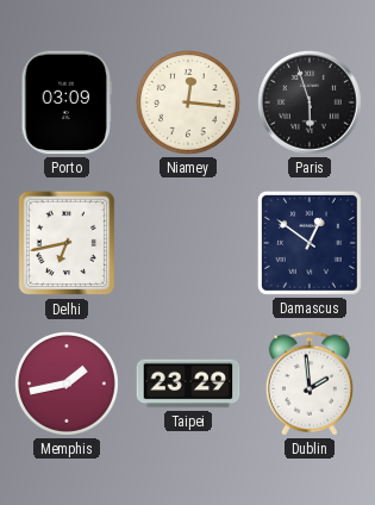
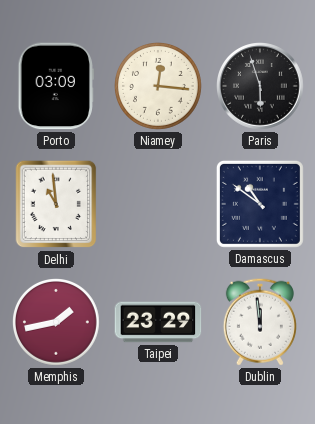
Delhi: 6:43 -> 10:59
Damascus: 12:51 -> 10:51
Dublin: 1:59 -> 11:59
